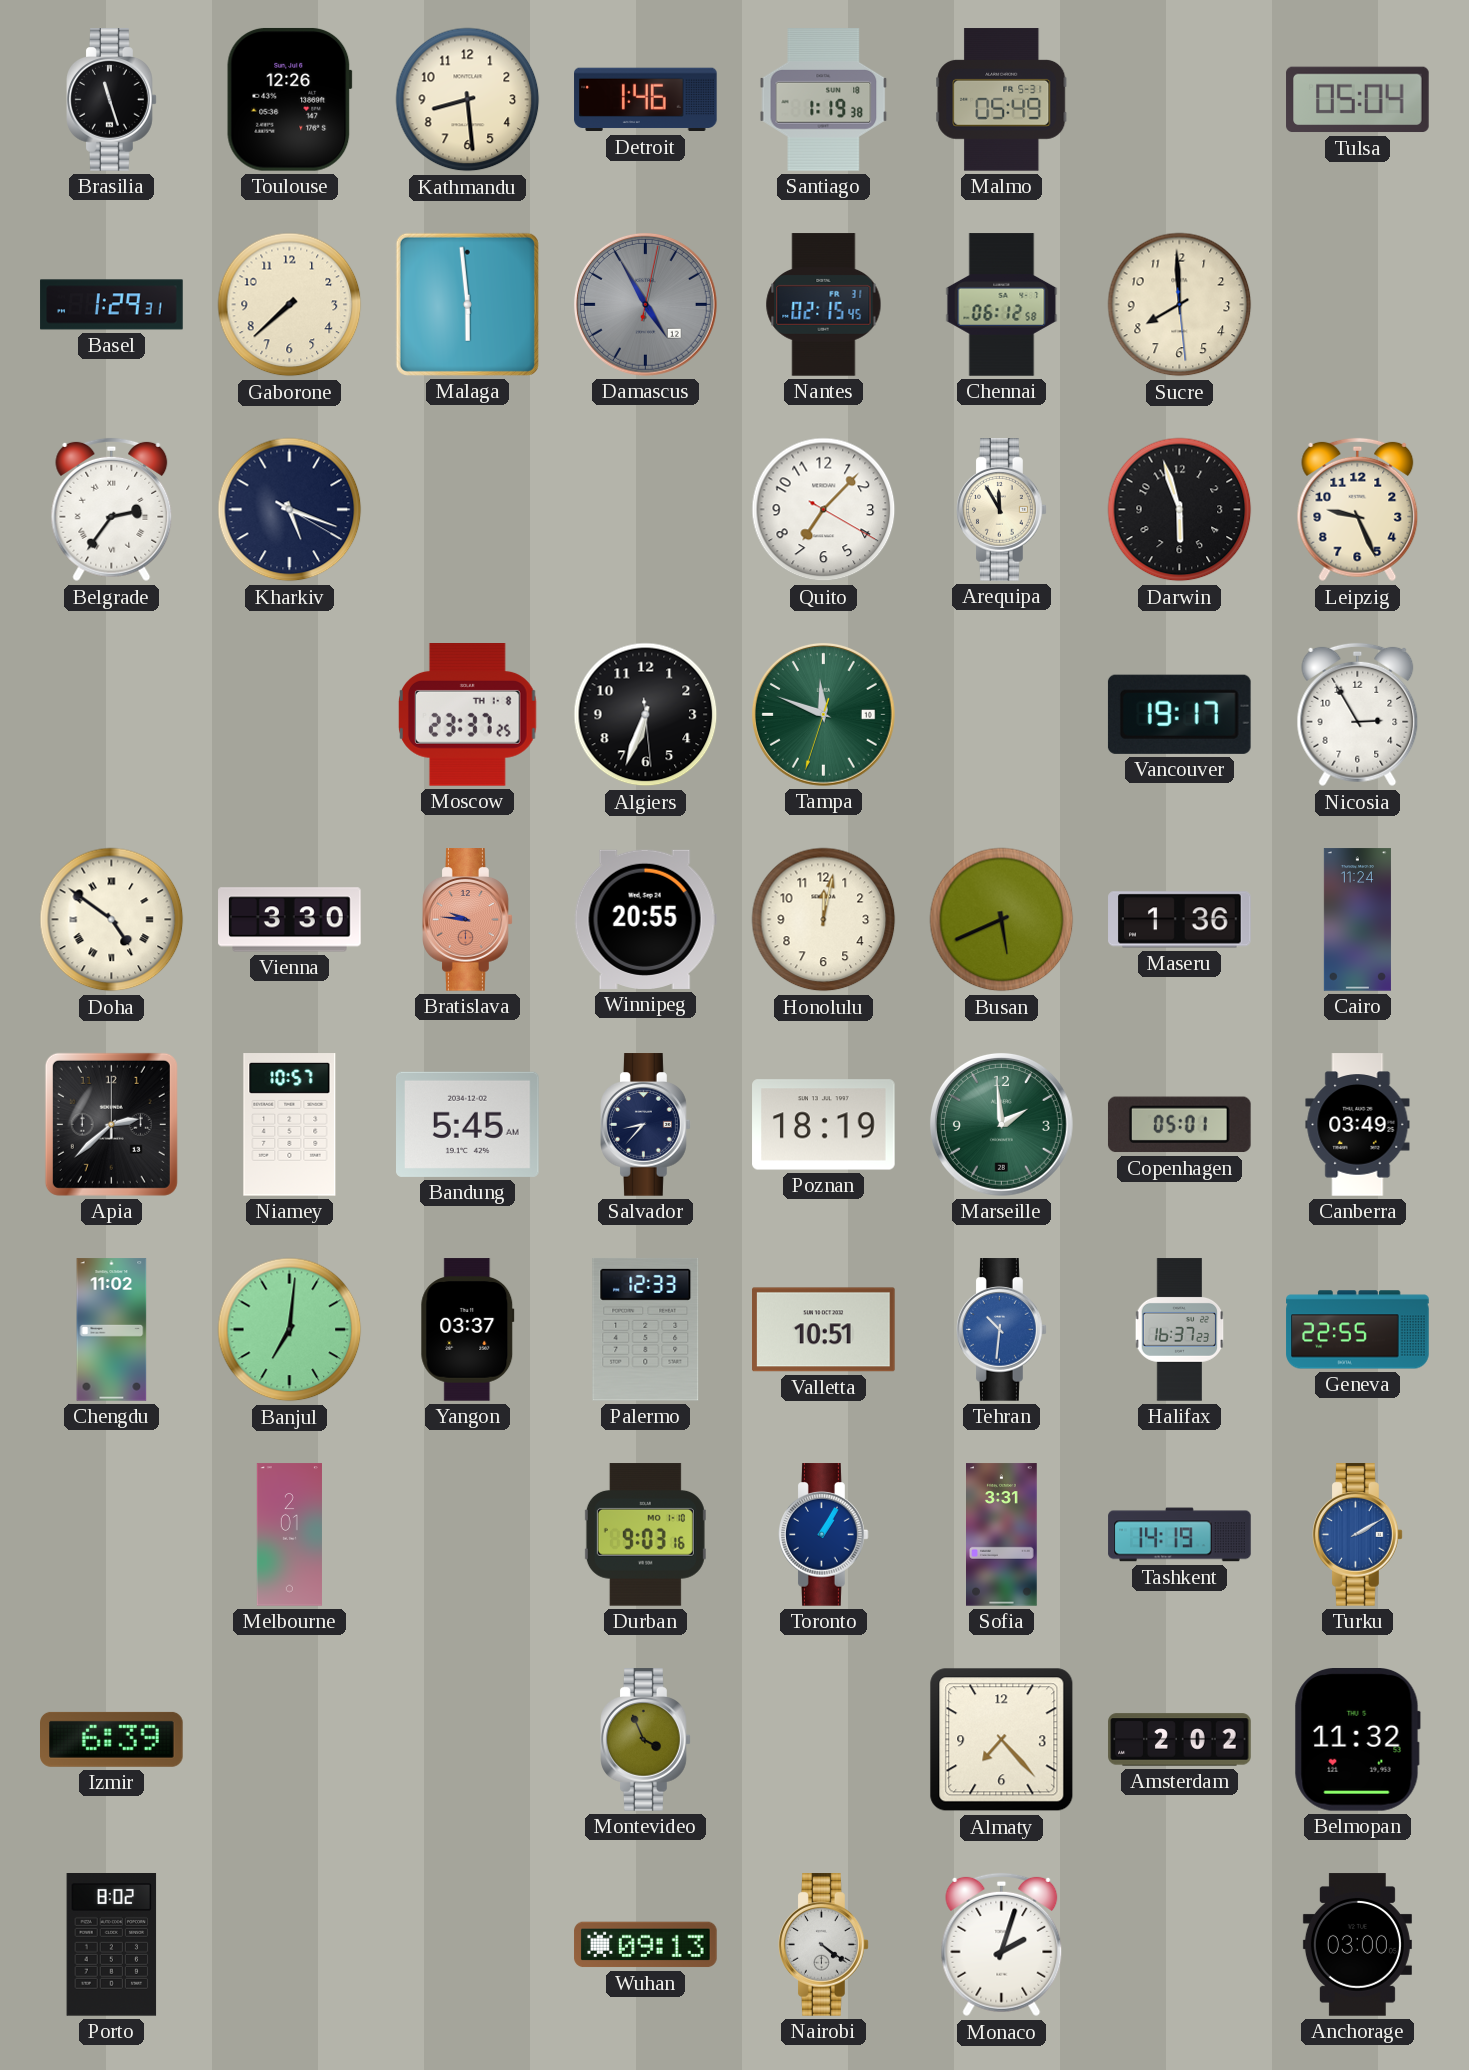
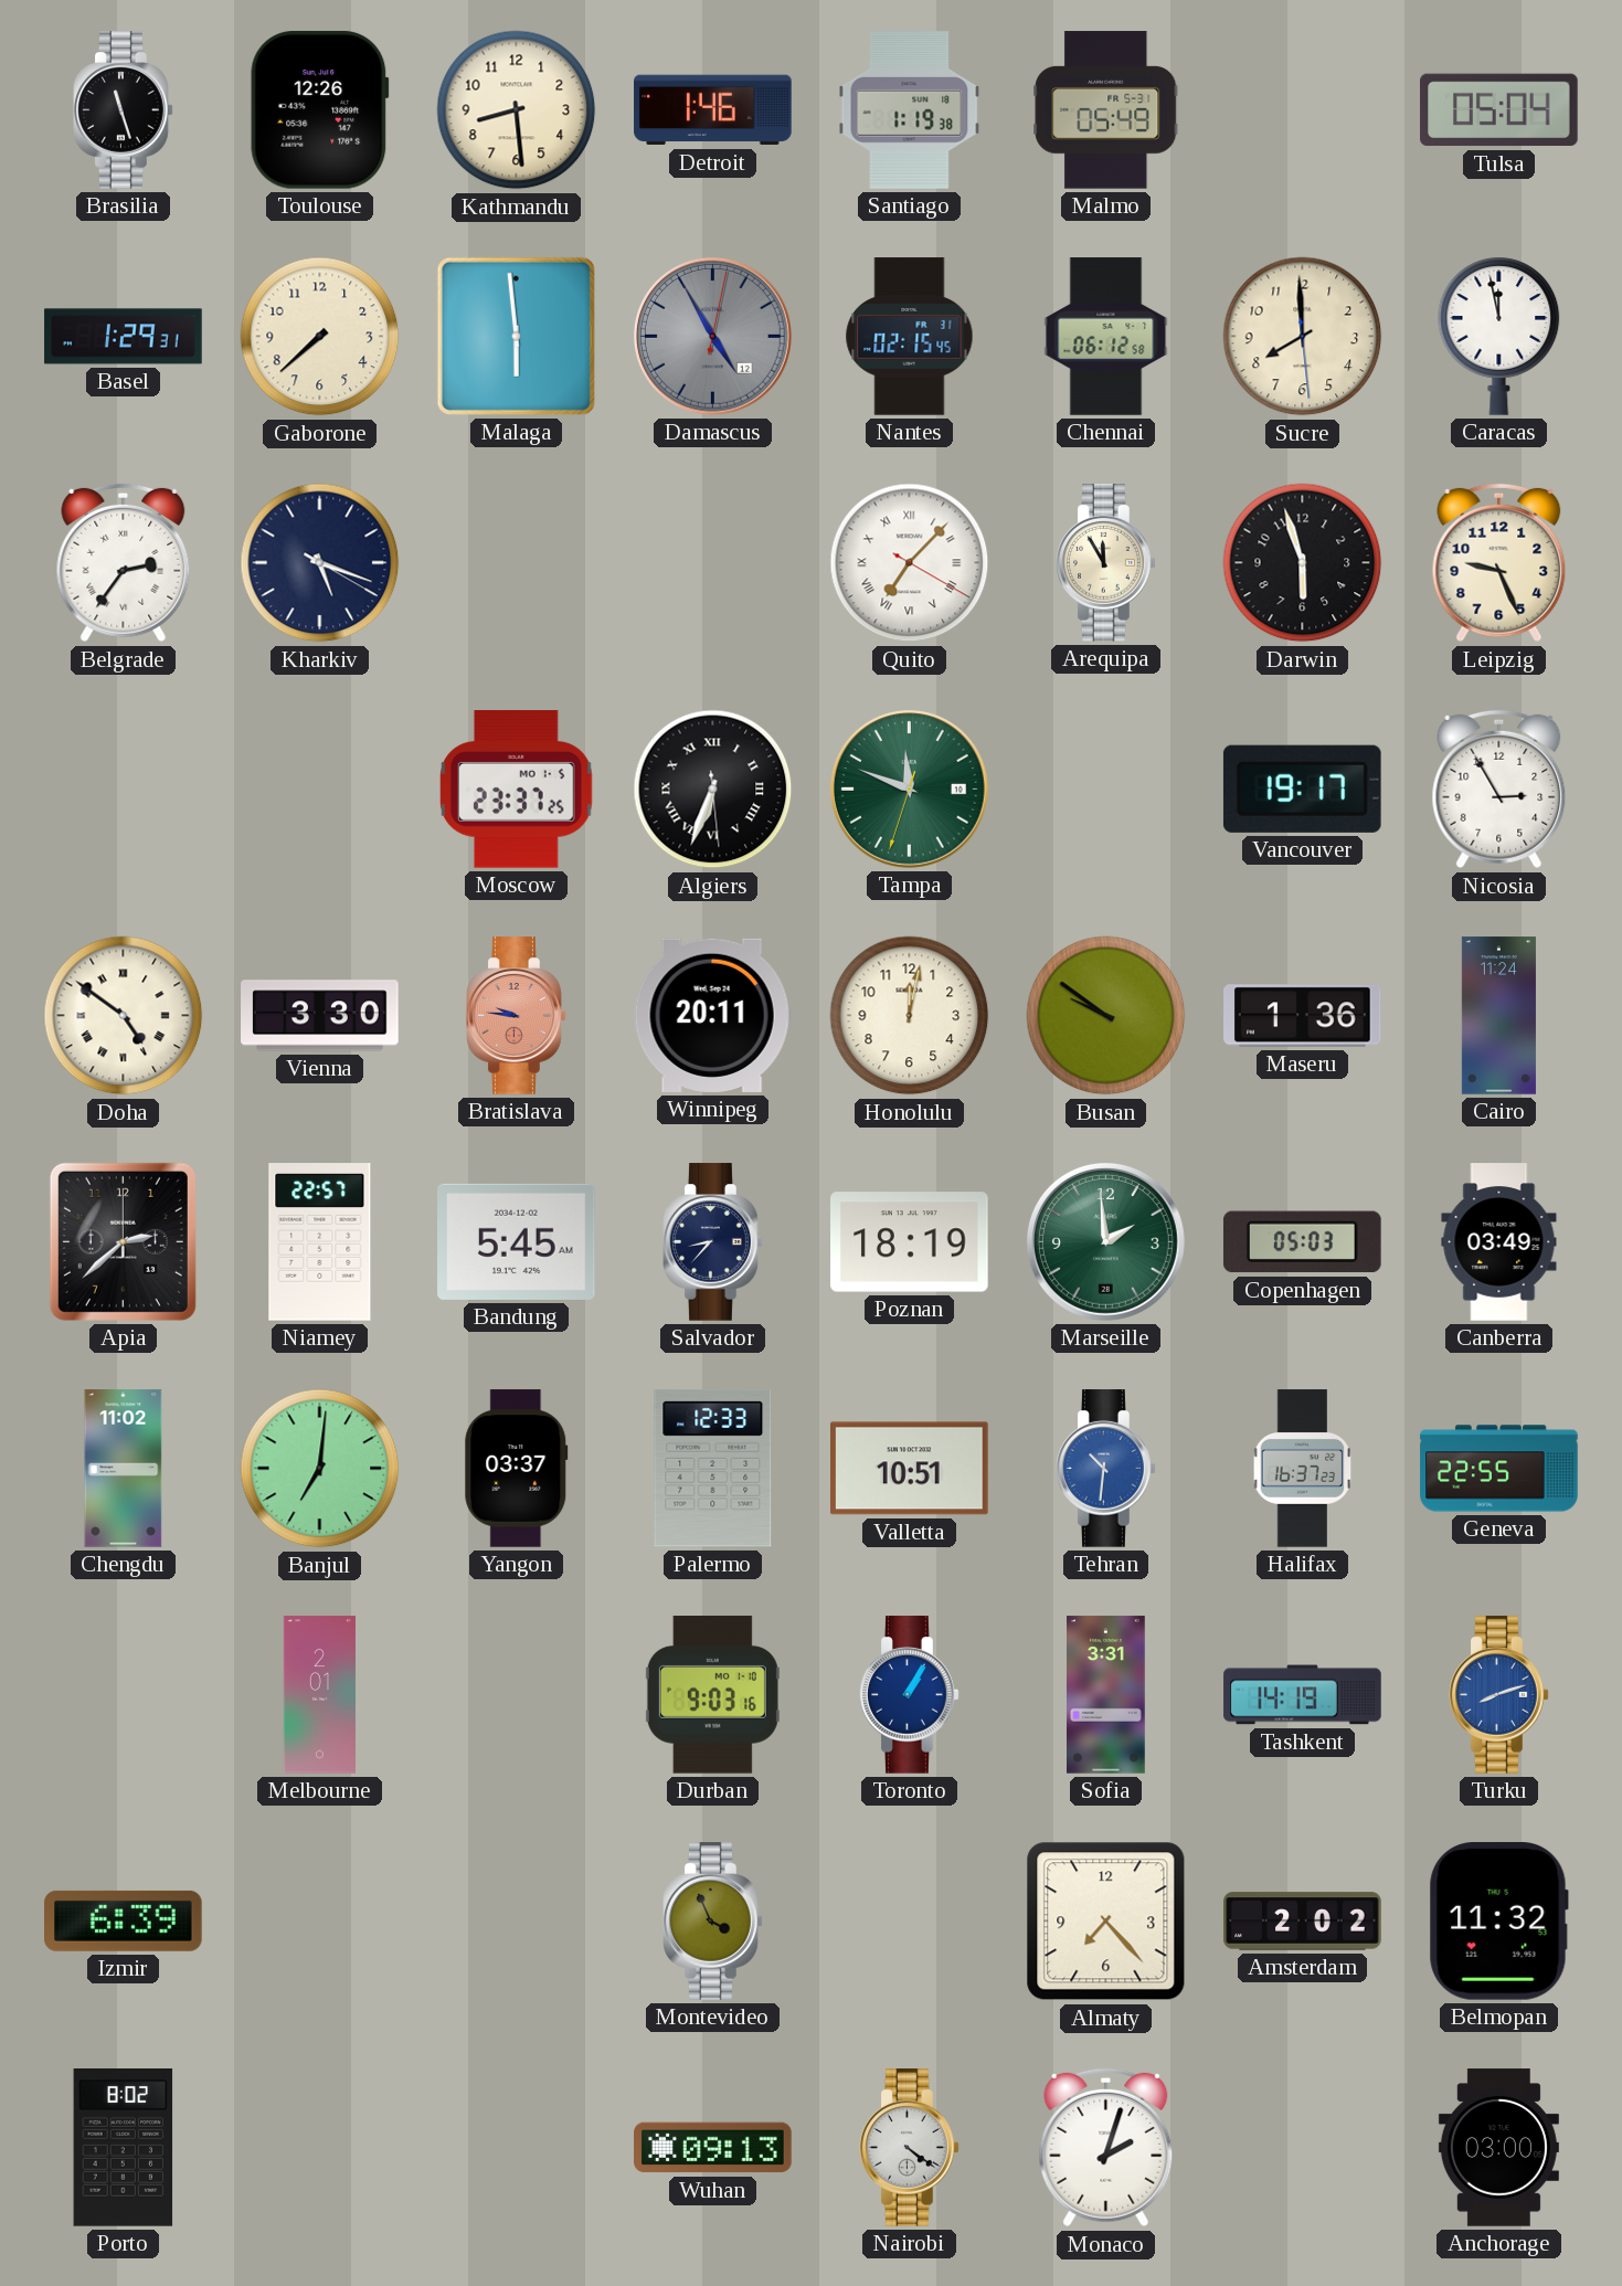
Caracas: none -> 11:58
Quito numerals: Arabic -> Roman
Moscow date: TH 1-8 -> MO 1-5
Algiers numerals: Arabic -> Roman
Winnipeg: 20:55 -> 20:11
Busan: 5:41 -> 9:51
Niamey: 10:57 -> 22:57
Copenhagen: 05:01 -> 05:03
Turku: 2:10 -> 8:12
